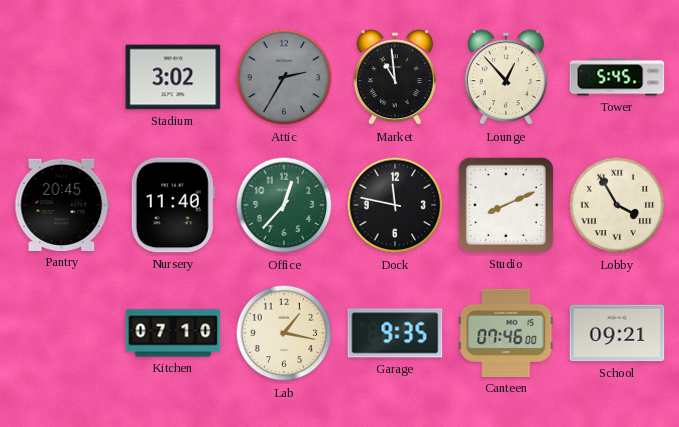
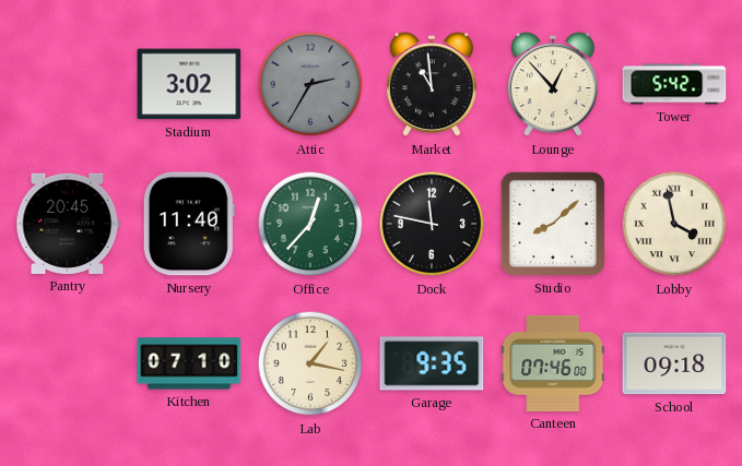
Tower: 5:45 -> 5:42
Studio: 8:11 -> 8:08
Lobby: 3:55 -> 3:58
School: 09:21 -> 09:18
